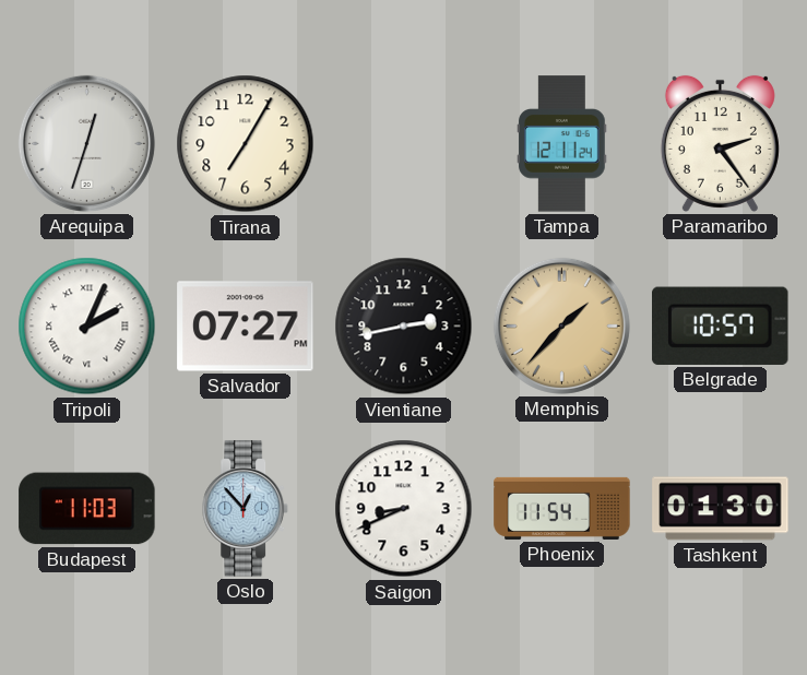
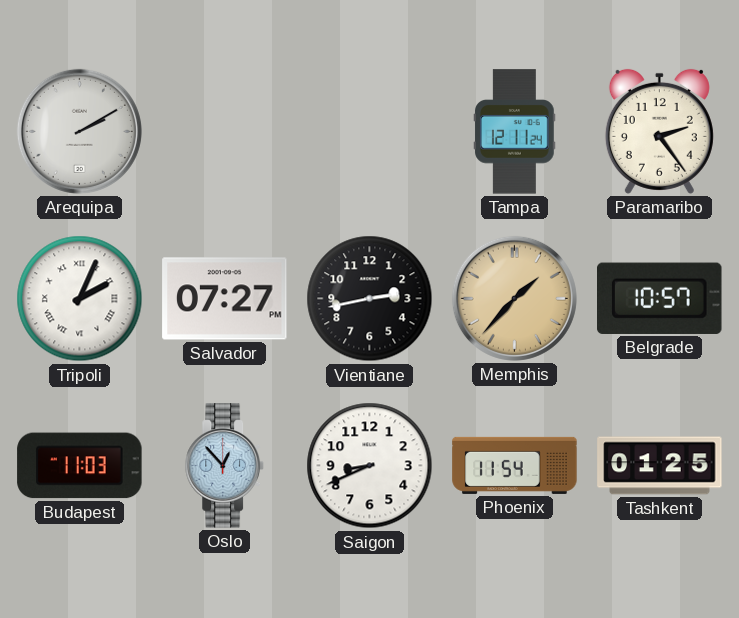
Arequipa: 12:33 -> 2:10
Tirana: 7:05 -> none
Tashkent: 01:30 -> 01:25
